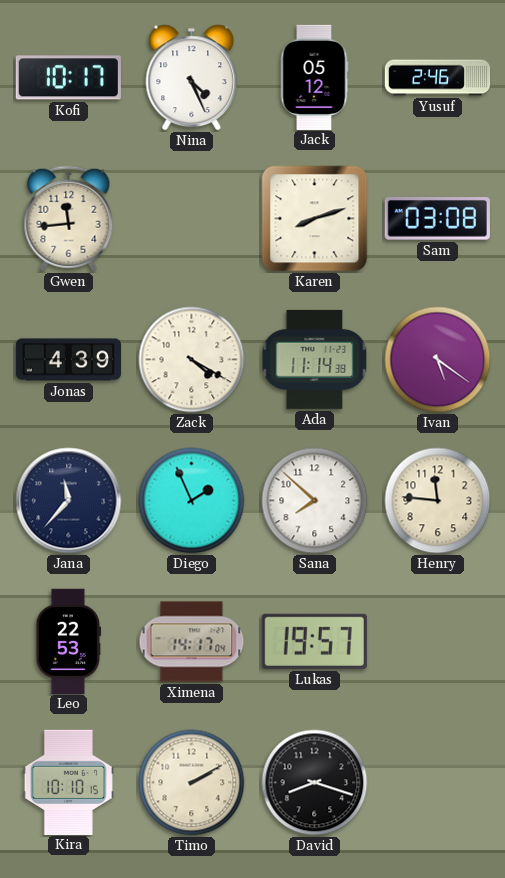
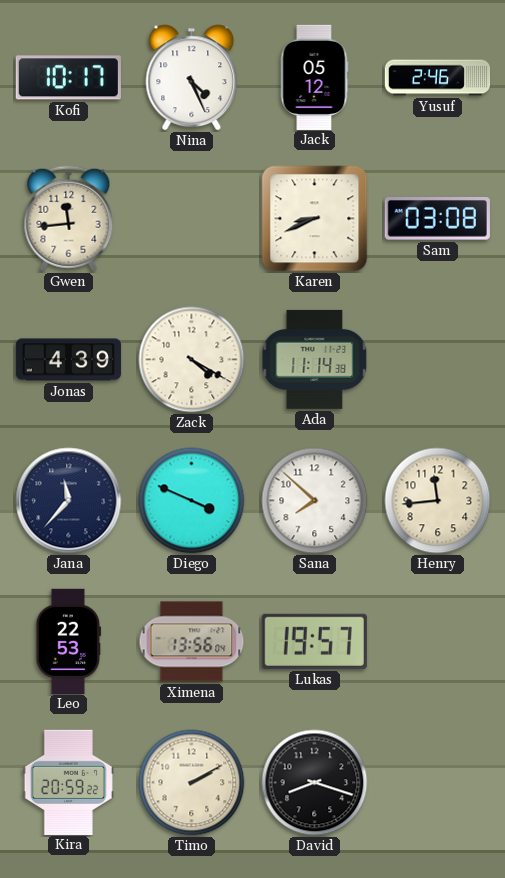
Karen: 8:12 -> 8:41
Ivan: 5:21 -> none
Diego: 1:56 -> 3:49
Henry: 11:46 -> 11:44
Ximena: 14:17 -> 13:56
Kira: 10:10 -> 20:59
